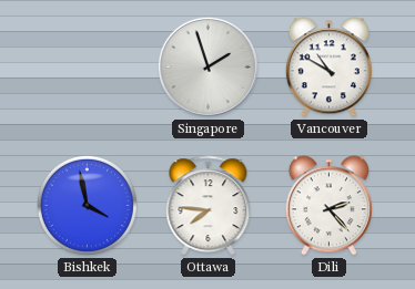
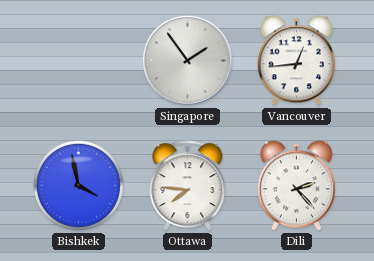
Singapore: 1:57 -> 1:54
Vancouver: 10:50 -> 12:44
